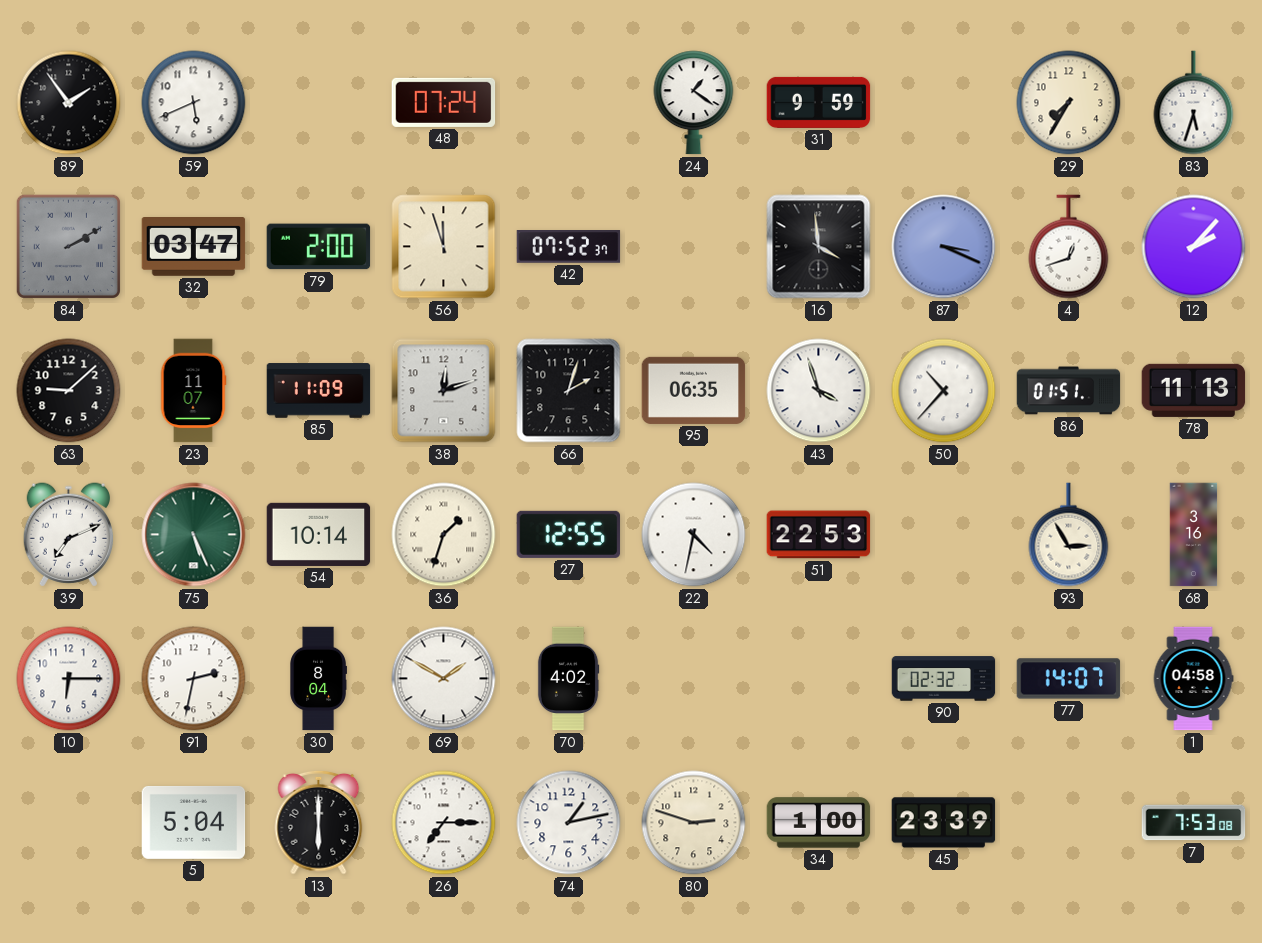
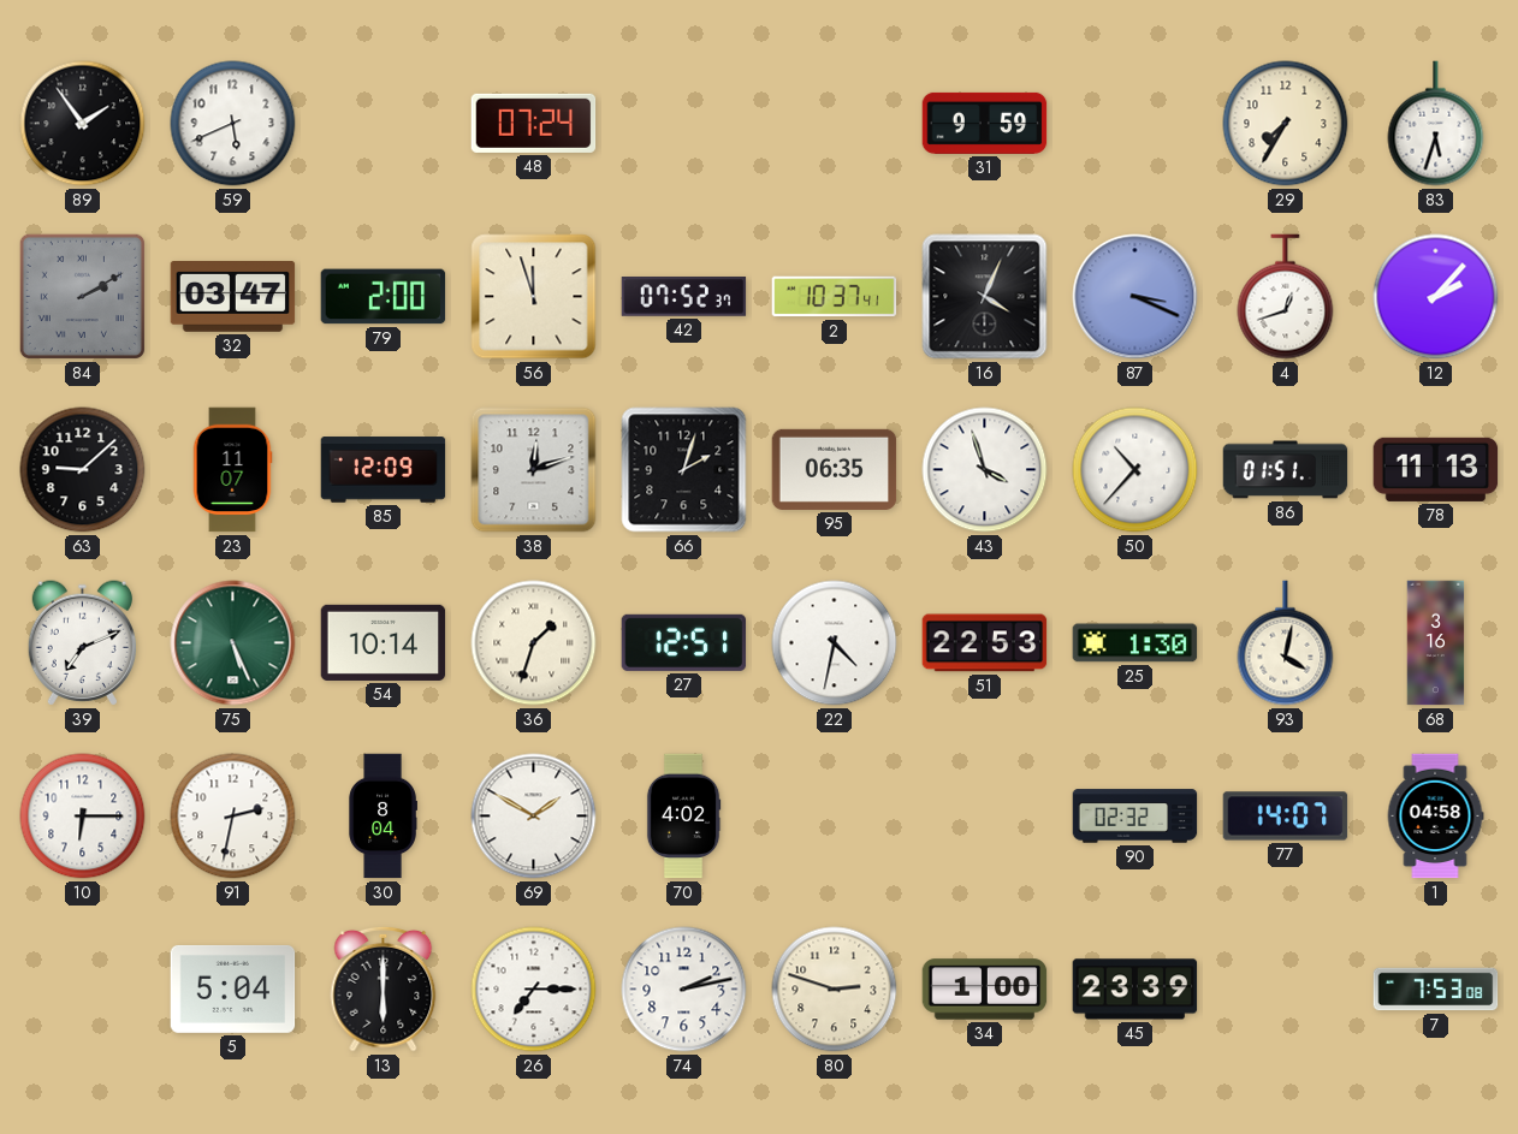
24: 1:21 -> none
2: none -> 10:37
16: 3:59 -> 4:04
85: 11:09 -> 12:09
27: 12:55 -> 12:51
25: none -> 1:30
93: 2:55 -> 4:02
74: 1:13 -> 2:13
